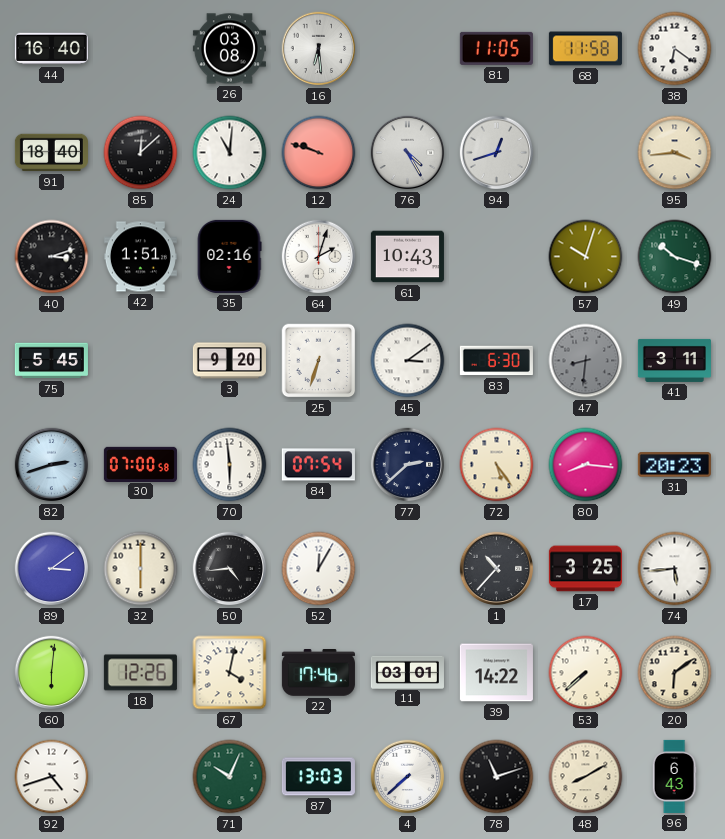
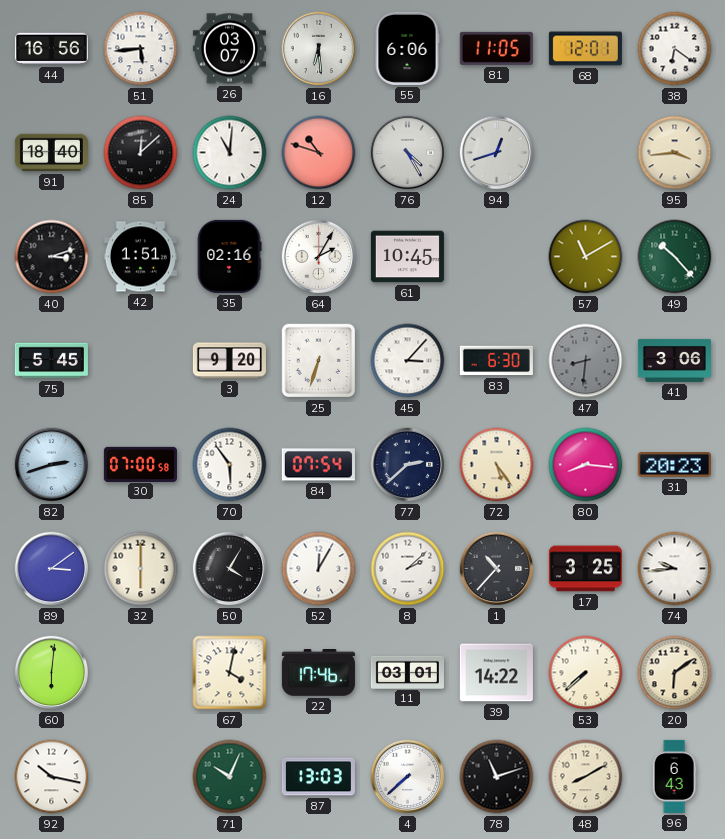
44: 16:40 -> 16:56
51: none -> 5:44
26: 03:08 -> 03:07
55: none -> 6:06
68: 11:58 -> 12:01
12: 9:48 -> 10:48
64: 2:03 -> 2:05
61: 10:43 -> 10:45
57: 10:03 -> 11:10
49: 10:18 -> 10:23
45: 3:09 -> 3:07
41: 3:11 -> 3:06
70: 5:59 -> 5:54
50: 4:44 -> 4:05
8: none -> 2:08
74: 5:44 -> 9:44
18: 12:26 -> none
92: 4:42 -> 10:17
